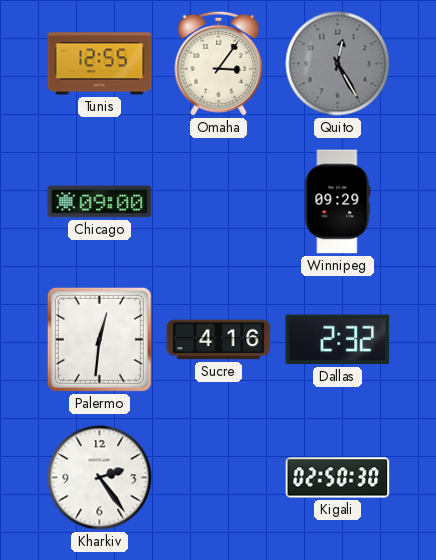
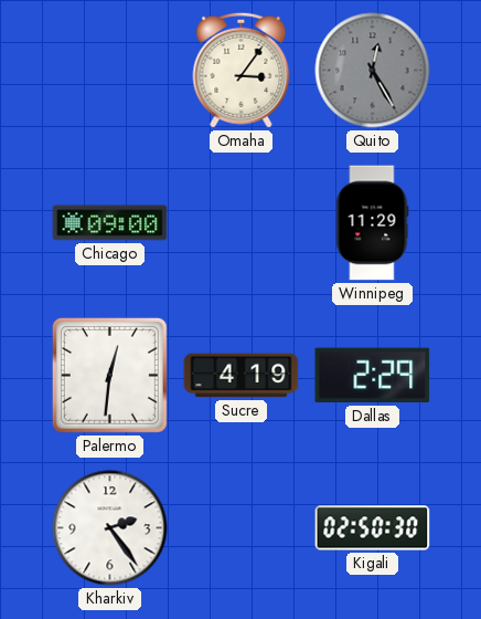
Tunis: 12:55 -> none
Winnipeg: 09:29 -> 11:29
Sucre: 4:16 -> 4:19
Dallas: 2:32 -> 2:29
